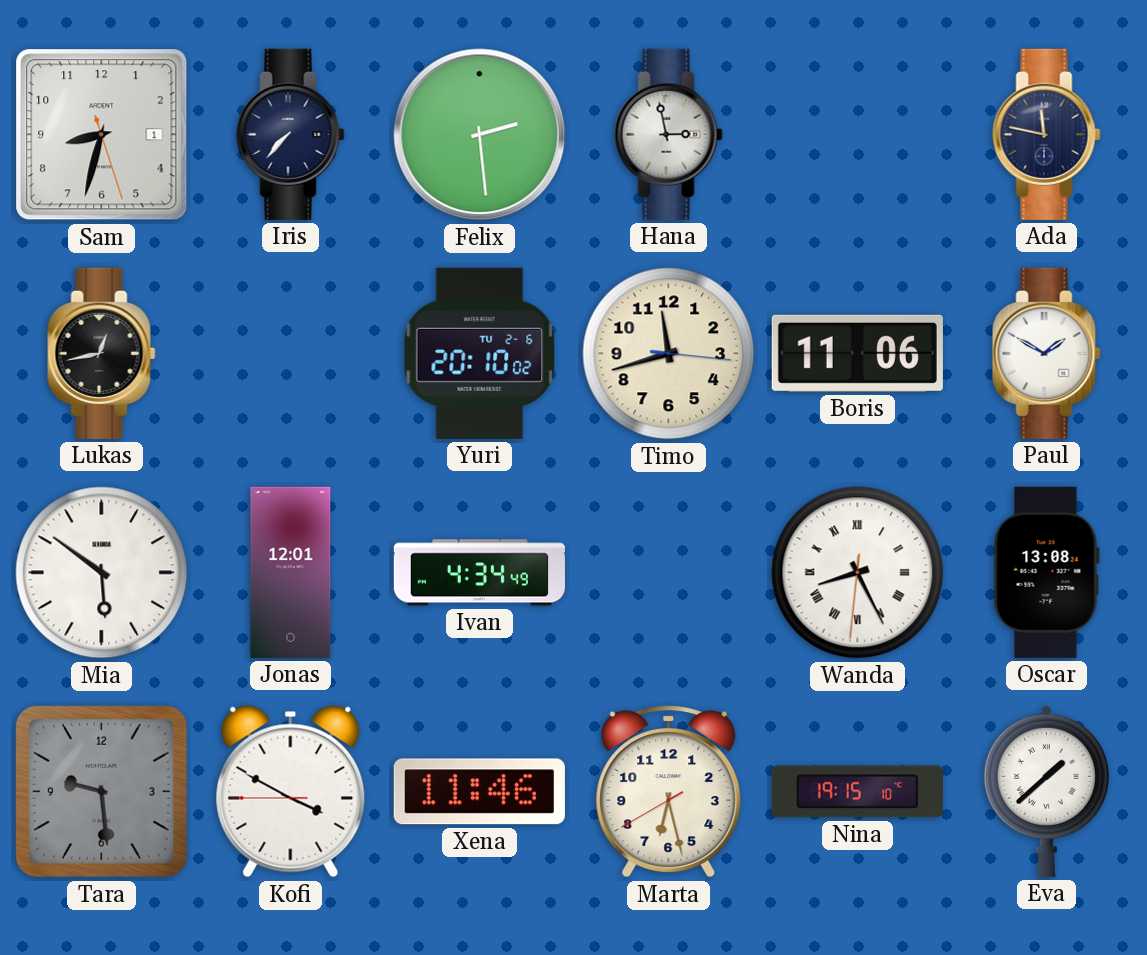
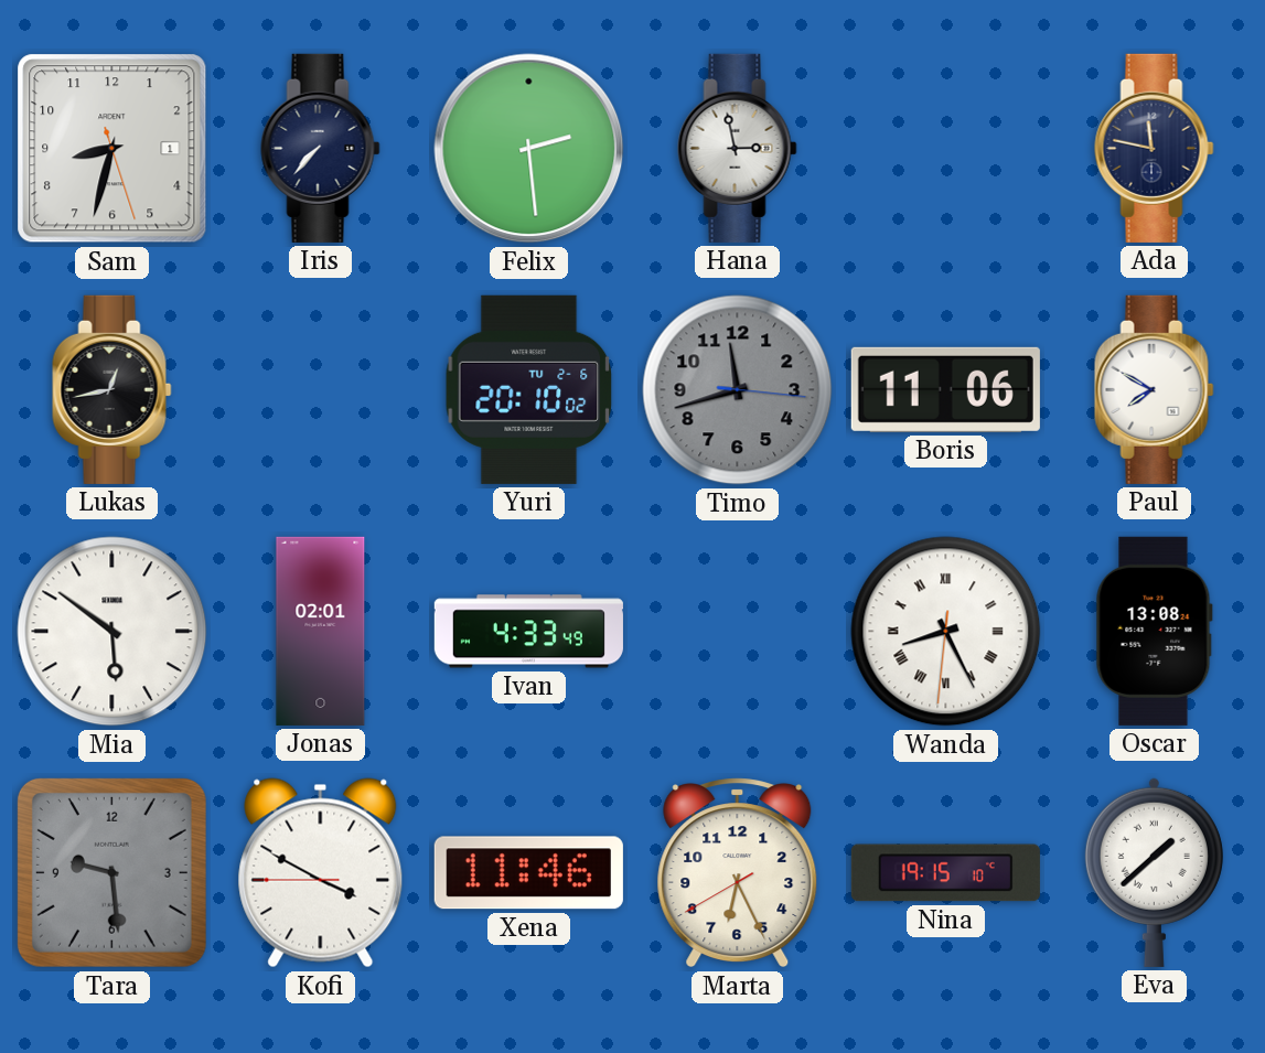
Timo dial: cream -> grey
Paul: 1:50 -> 7:50
Jonas: 12:01 -> 02:01
Ivan: 4:34 -> 4:33
Marta: 6:27 -> 6:25
